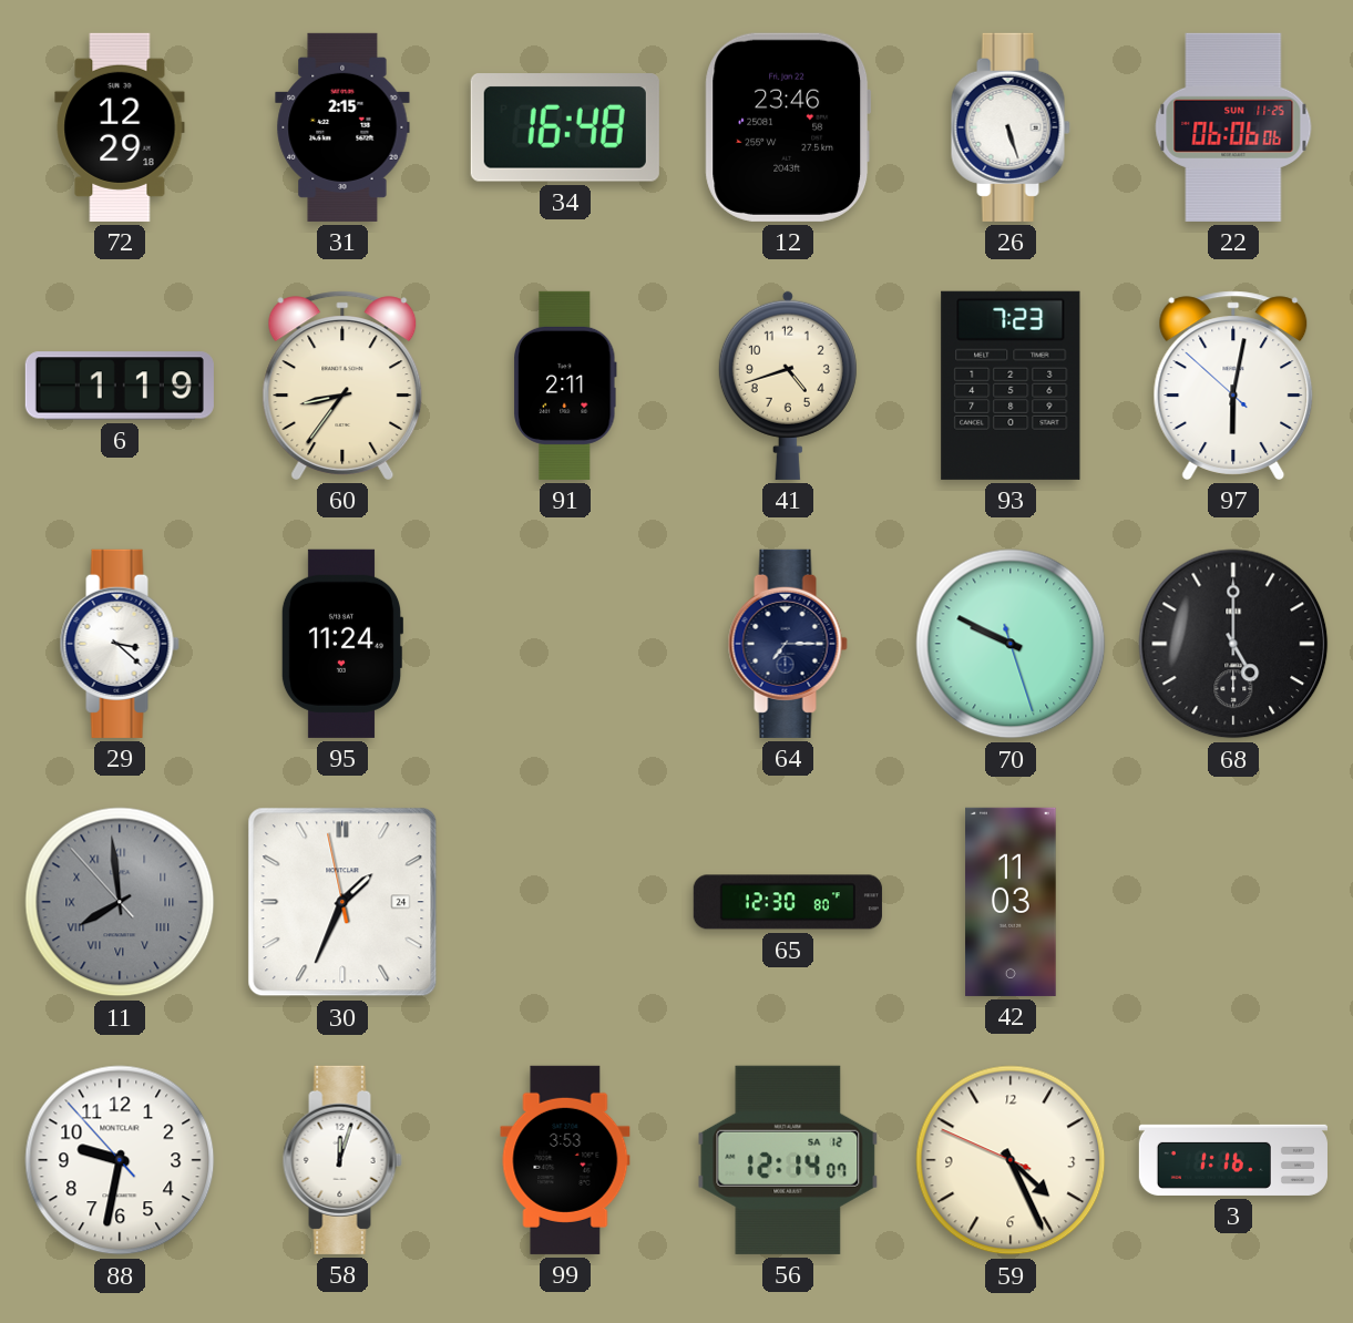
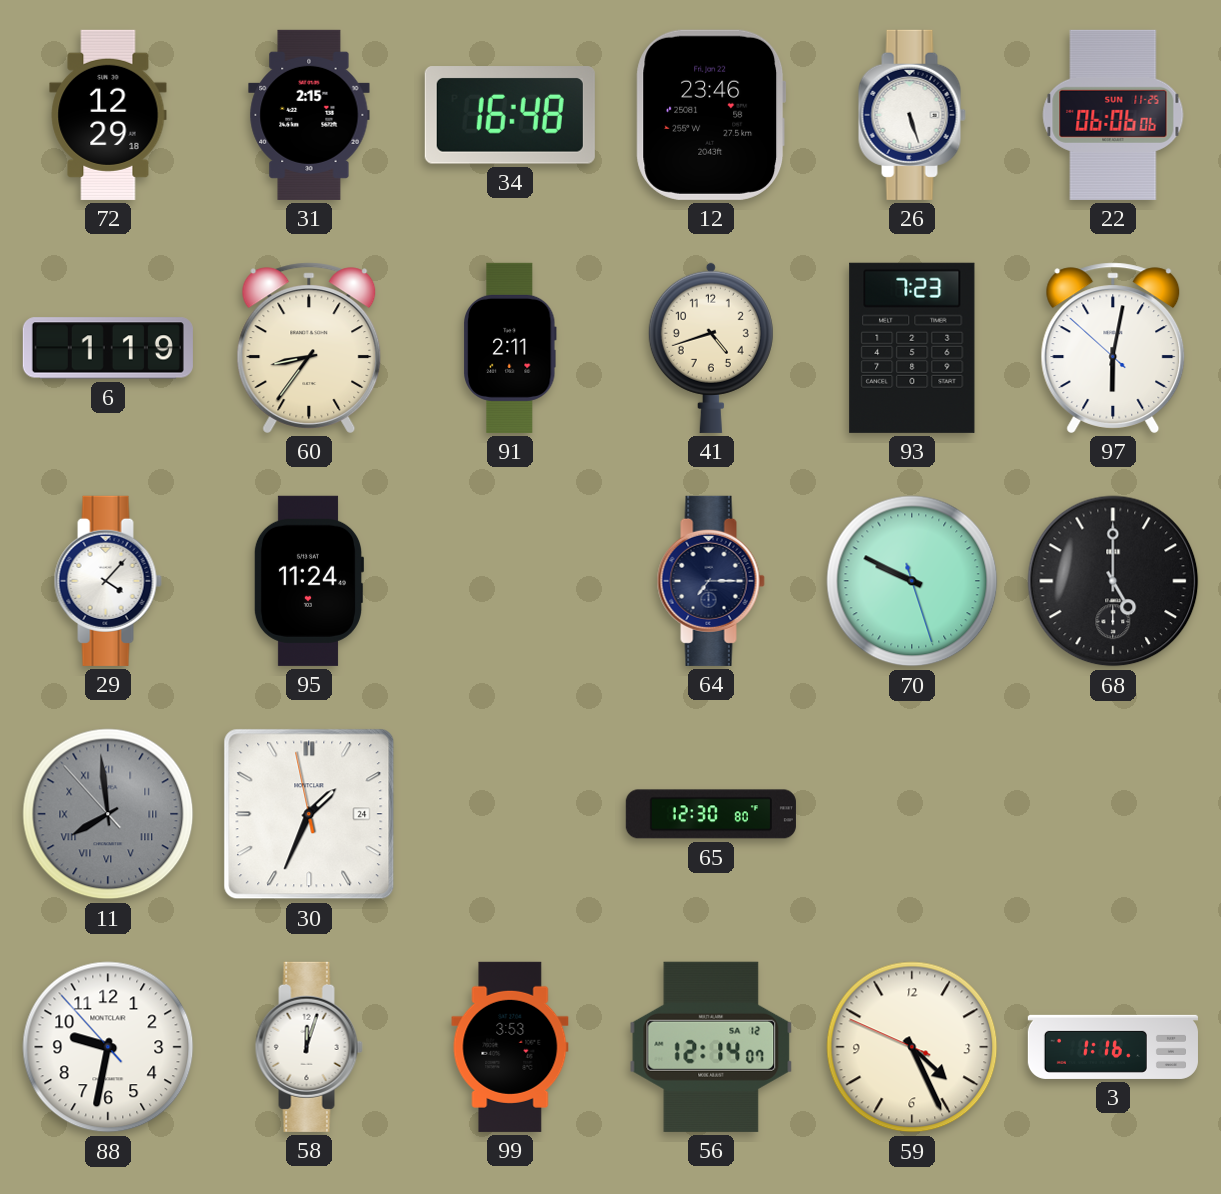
29: 3:22 -> 4:07
42: 11:03 -> none
